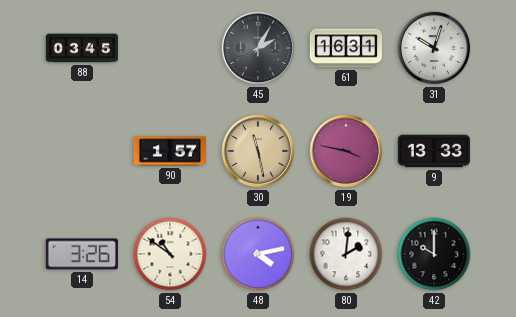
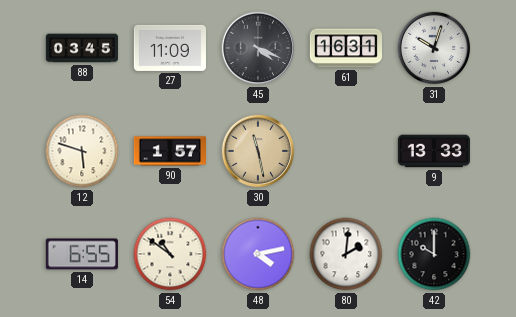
27: none -> 11:09
45: 2:05 -> 4:19
12: none -> 5:48
19: 3:47 -> none
14: 3:26 -> 6:55
